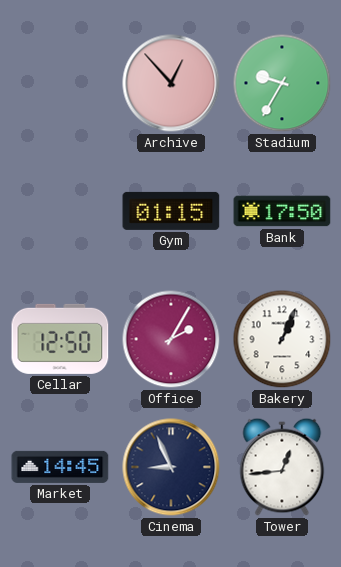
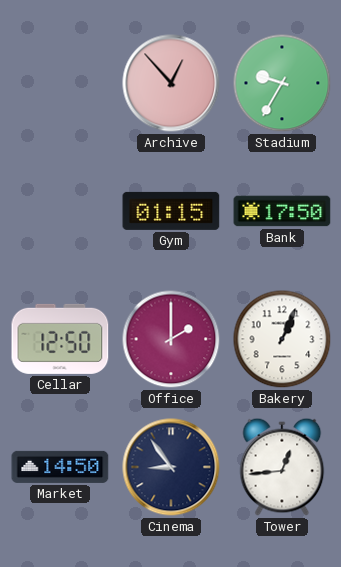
Office: 2:05 -> 2:00
Market: 14:45 -> 14:50
Cinema: 8:56 -> 8:54
